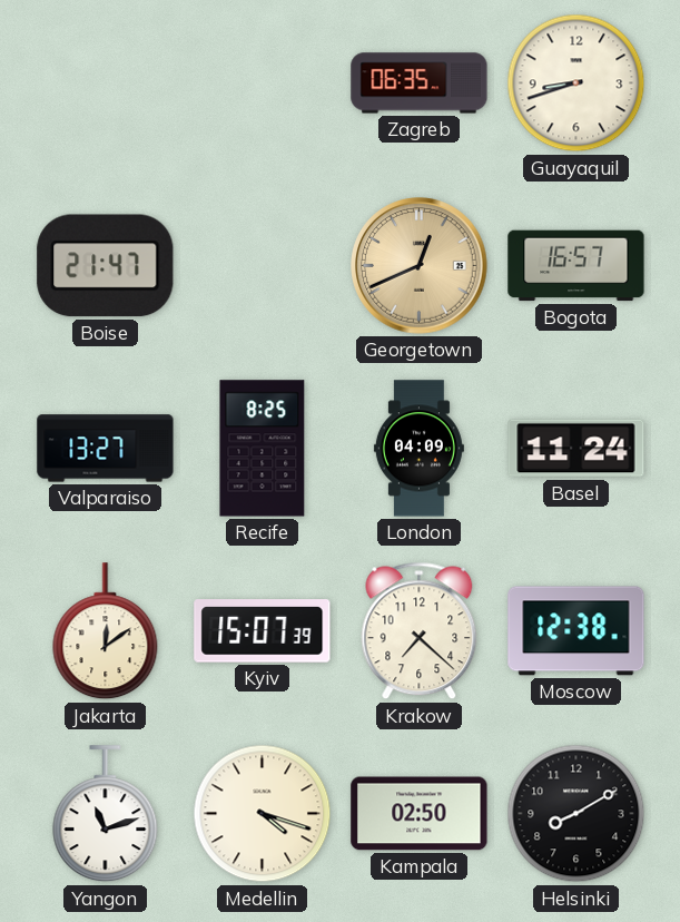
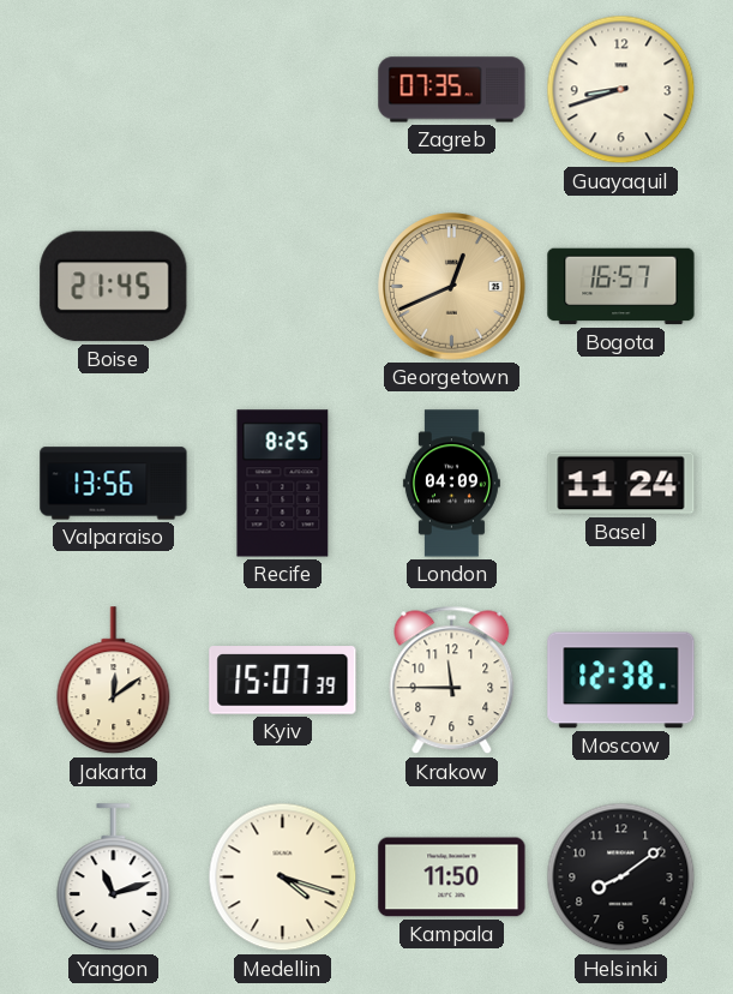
Zagreb: 06:35 -> 07:35
Boise: 21:47 -> 21:45
Valparaiso: 13:27 -> 13:56
Krakow: 7:22 -> 11:45
Kampala: 02:50 -> 11:50
Helsinki: 8:10 -> 8:09
